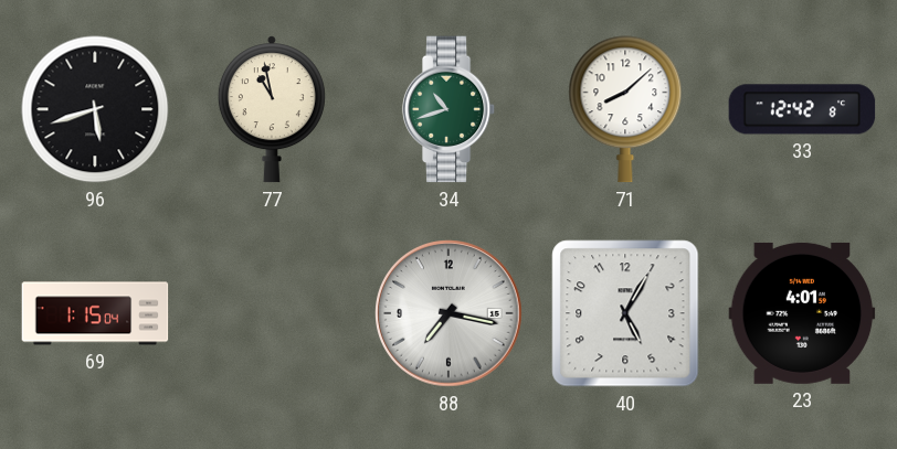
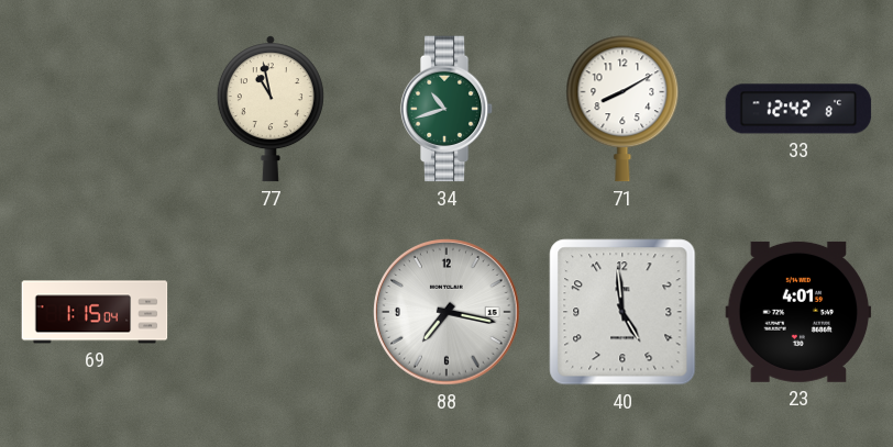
96: 5:42 -> none
71: 8:08 -> 8:10
40: 5:05 -> 4:59
